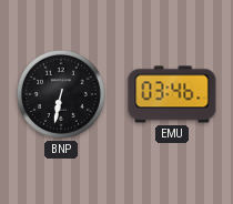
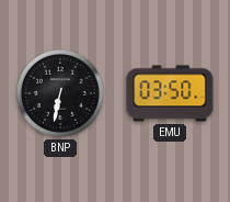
EMU: 03:46 -> 03:50
